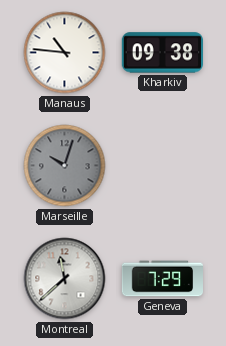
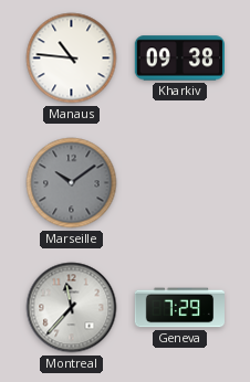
Marseille: 10:03 -> 10:09
Montreal: 11:38 -> 11:37
